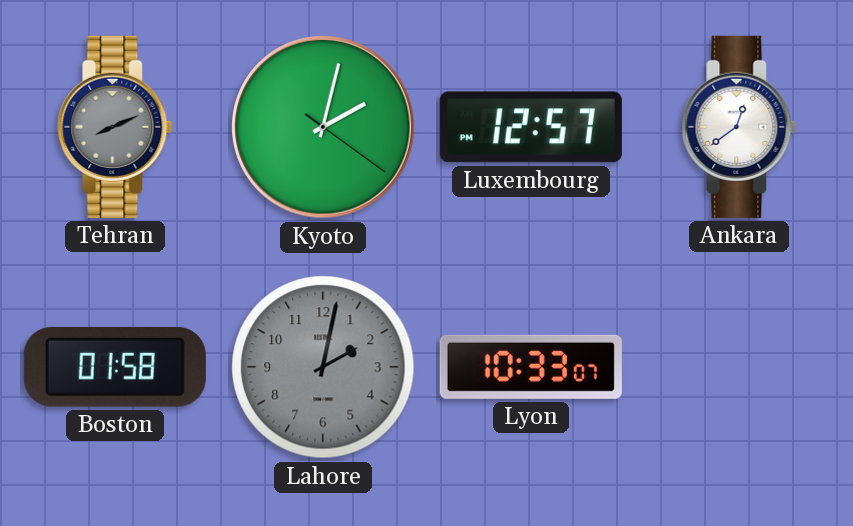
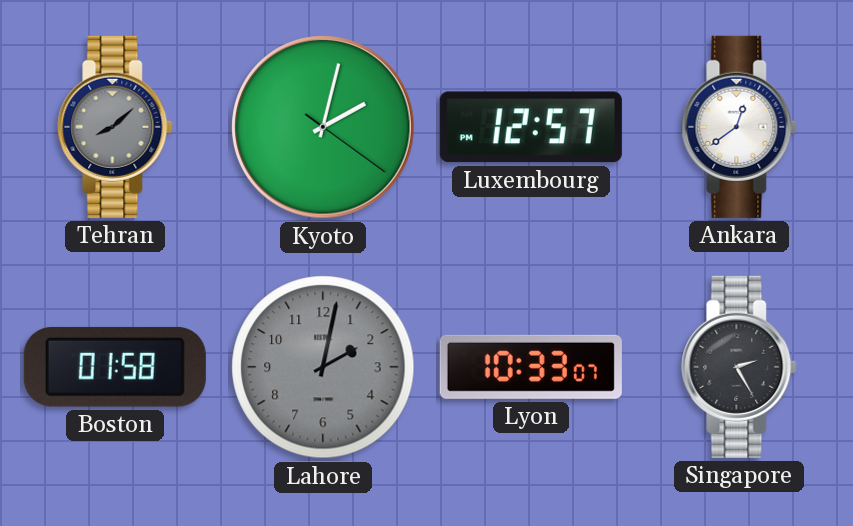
Tehran: 8:11 -> 8:08
Singapore: none -> 2:25
